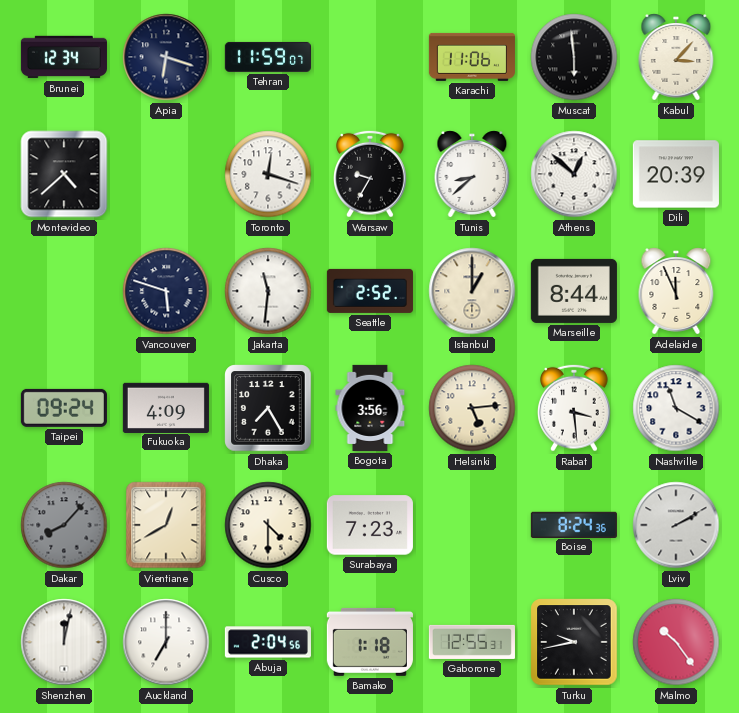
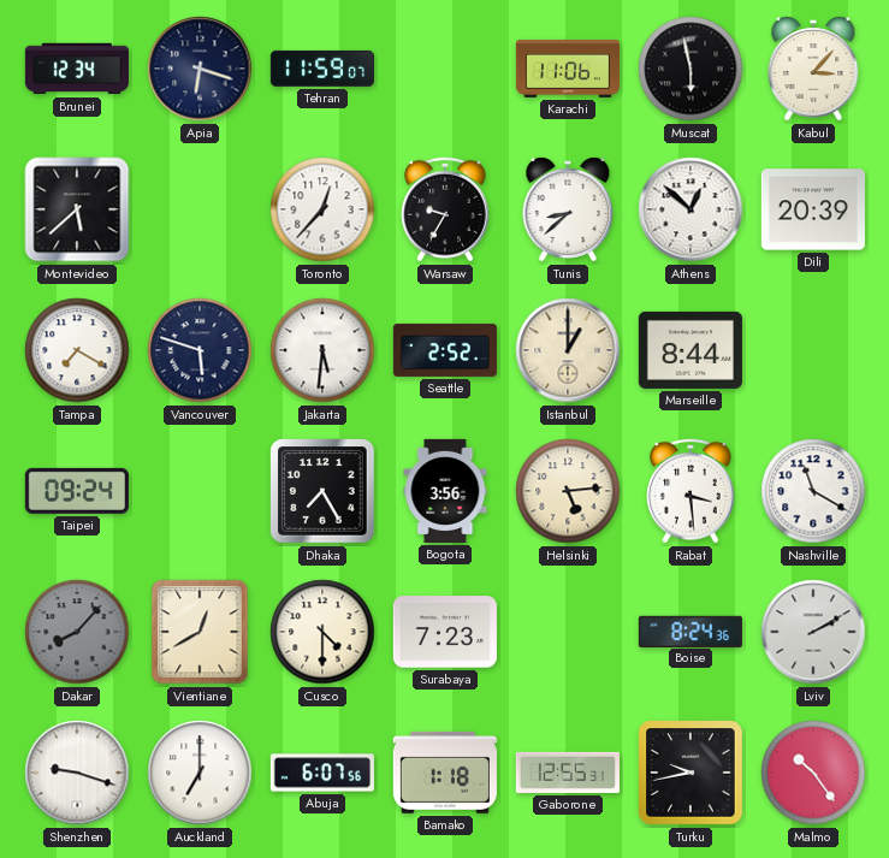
Muscat: 5:59 -> 5:58
Montevideo: 4:38 -> 5:38
Toronto: 12:18 -> 12:37
Tampa: none -> 7:20
Jakarta: 11:31 -> 5:31
Adelaide: 11:56 -> none
Fukuoka: 4:09 -> none
Shenzhen: 12:02 -> 9:18
Abuja: 2:04 -> 6:07
